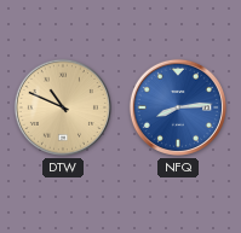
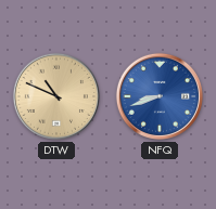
NFQ: 8:14 -> 8:42
